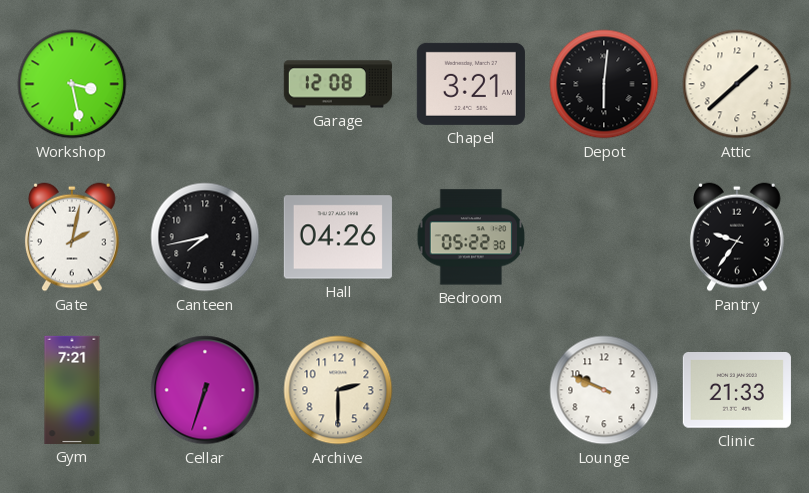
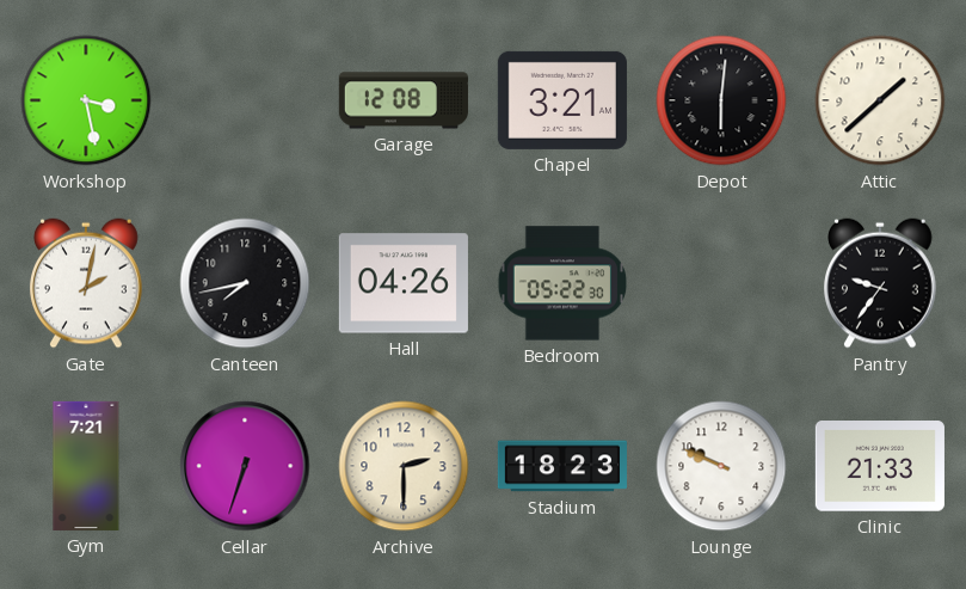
Stadium: none -> 18:23
